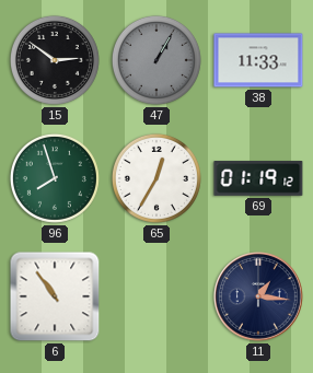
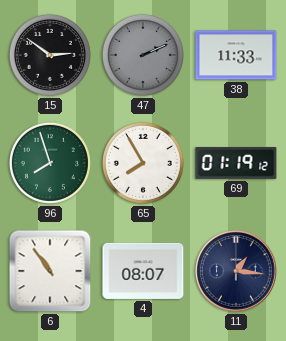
47: 1:05 -> 2:11
65: 12:35 -> 7:55
4: none -> 08:07
